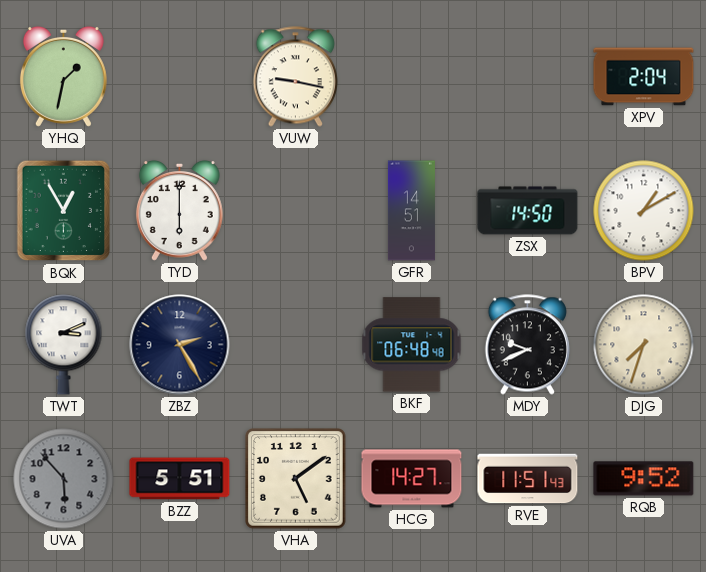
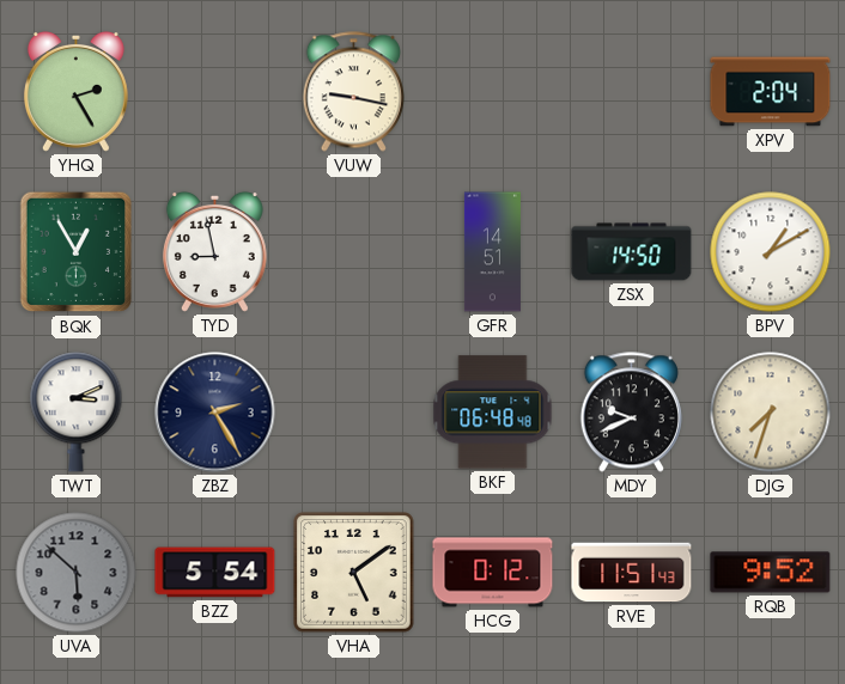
YHQ: 1:32 -> 2:25
TYD: 6:00 -> 8:58
UVA: 5:53 -> 5:52
BZZ: 5:51 -> 5:54
HCG: 14:27 -> 0:12
